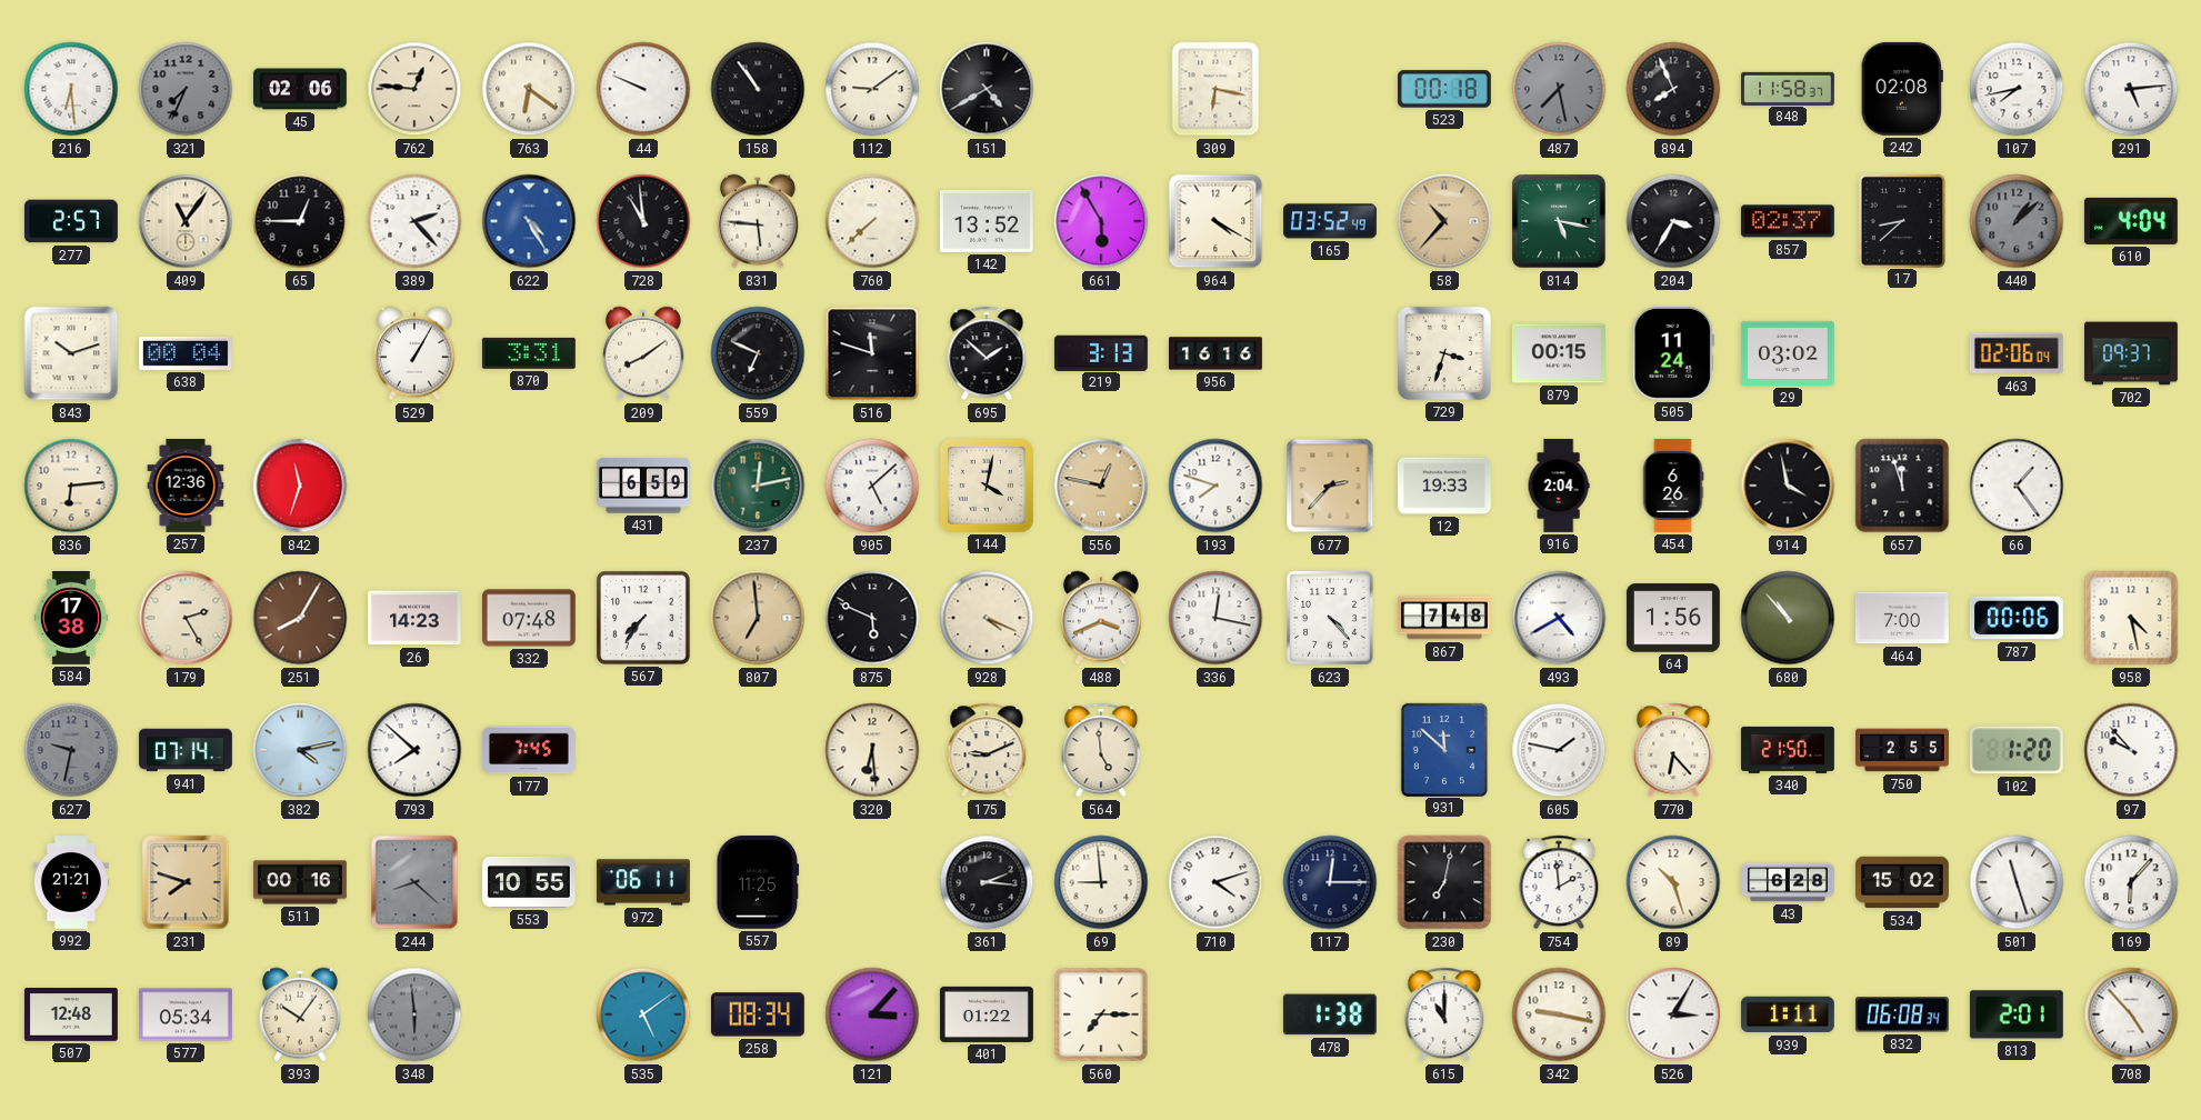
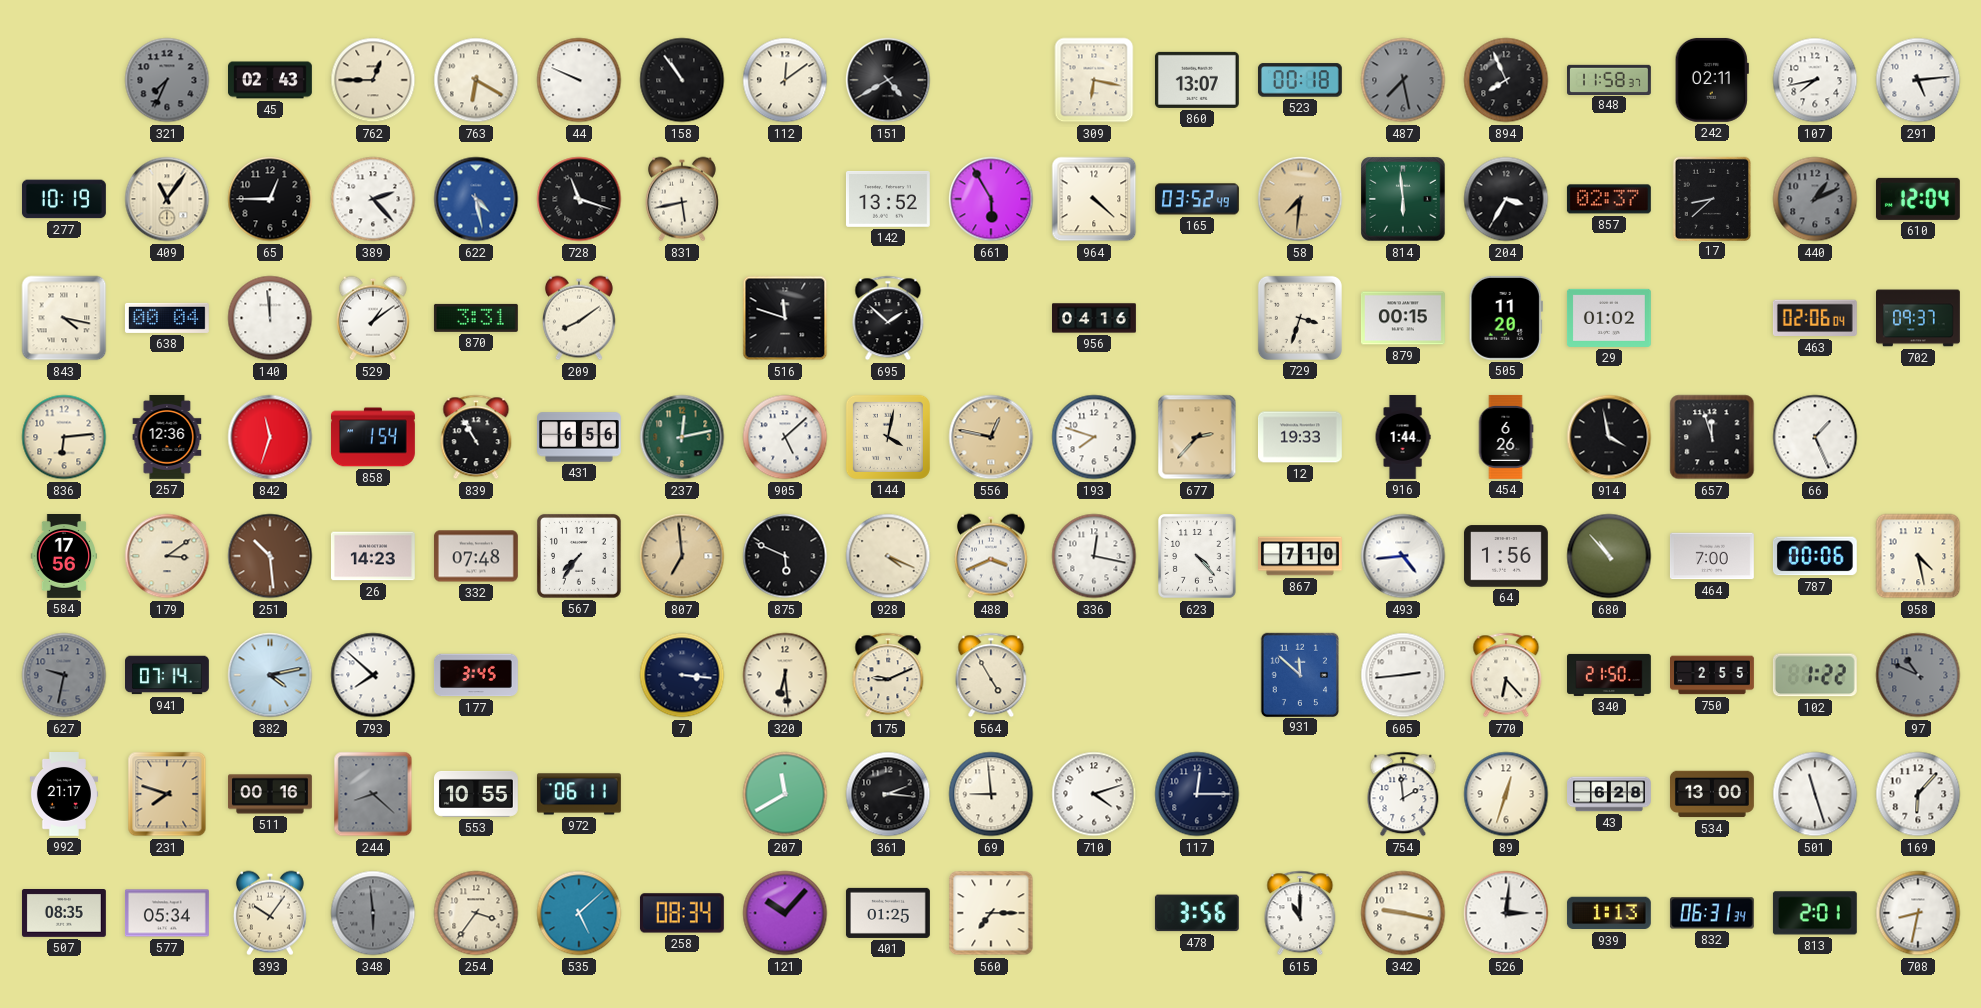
216: 6:29 -> none
45: 02:06 -> 02:43
762: 12:46 -> 12:45
763: 6:21 -> 6:20
112: 9:09 -> 12:09
860: none -> 13:07
242: 02:08 -> 02:11
277: 2:57 -> 10:19
622: 4:25 -> 4:28
728: 10:59 -> 11:18
831: 5:46 -> 5:43
760: 7:38 -> none
964: 4:20 -> 4:22
58: 10:37 -> 7:31
814: 5:17 -> 5:59
440: 1:08 -> 1:11
610: 4:04 -> 12:04
843: 10:12 -> 4:17
140: none -> 11:59
529: 1:05 -> 1:09
559: 6:49 -> none
219: 3:13 -> none
956: 16:16 -> 04:16
505: 11:24 -> 11:20
29: 03:02 -> 01:02
858: none -> 1:54
839: none -> 10:55
431: 6:59 -> 6:56
916: 2:04 -> 1:44
66: 1:24 -> 1:26
584: 17:38 -> 17:56
179: 2:25 -> 3:09
251: 8:05 -> 10:29
867: 7:48 -> 7:10
493: 4:40 -> 4:44
177: 7:45 -> 3:45
7: none -> 3:16
564: 4:59 -> 4:55
605: 1:47 -> 2:44
102: 1:20 -> 1:22
97: 9:53 -> 10:49
97 dial: white -> grey
992: 21:21 -> 21:17
557: 11:25 -> none
207: none -> 11:40
230: 7:02 -> none
89: 10:27 -> 12:33
534: 15:02 -> 13:00
507: 12:48 -> 08:35
254: none -> 3:36
535: 5:09 -> 5:08
121: 3:07 -> 10:07
401: 01:22 -> 01:25
478: 1:38 -> 3:56
526: 3:05 -> 3:01
939: 1:11 -> 1:13
832: 06:08 -> 06:31
708: 4:53 -> 8:32
